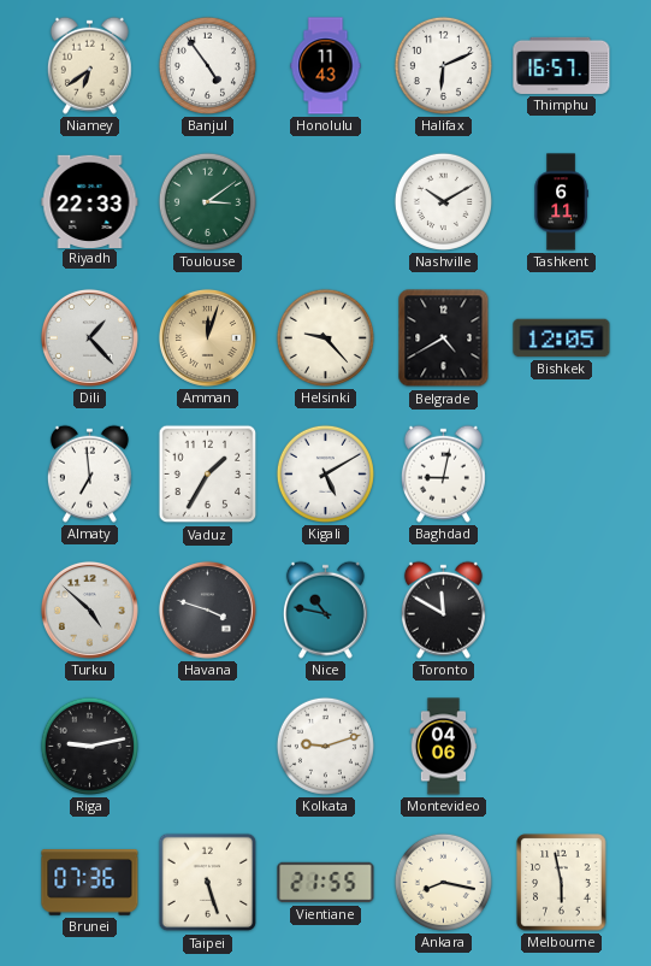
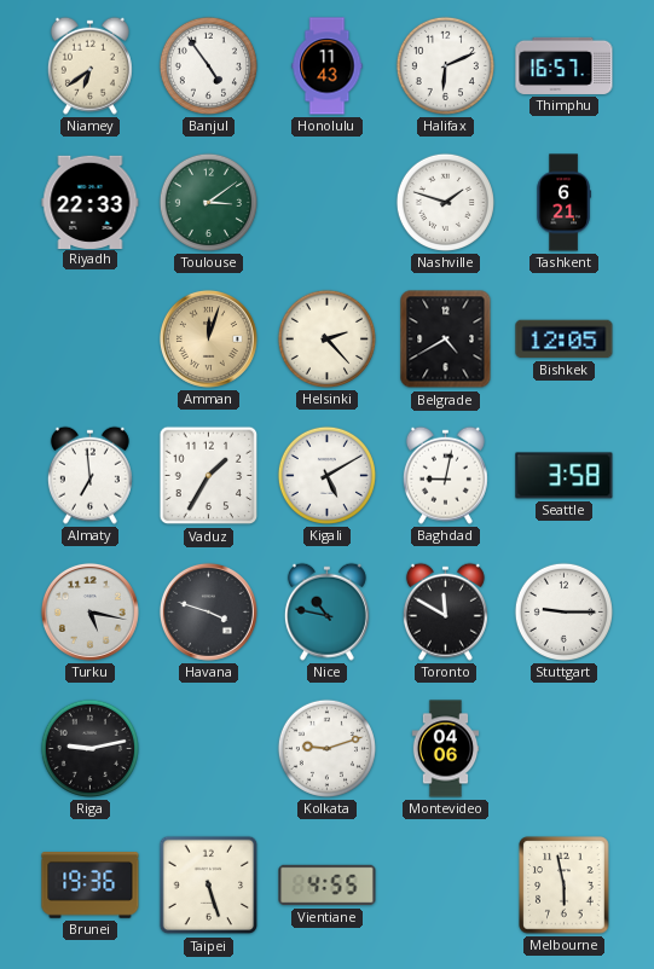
Nashville: 10:10 -> 1:48
Tashkent: 6:11 -> 6:21
Dili: 1:23 -> none
Helsinki: 9:23 -> 2:23
Seattle: none -> 3:58
Turku: 4:52 -> 5:17
Stuttgart: none -> 9:15
Brunei: 07:36 -> 19:36
Vientiane: 21:55 -> 4:55
Ankara: 8:17 -> none
